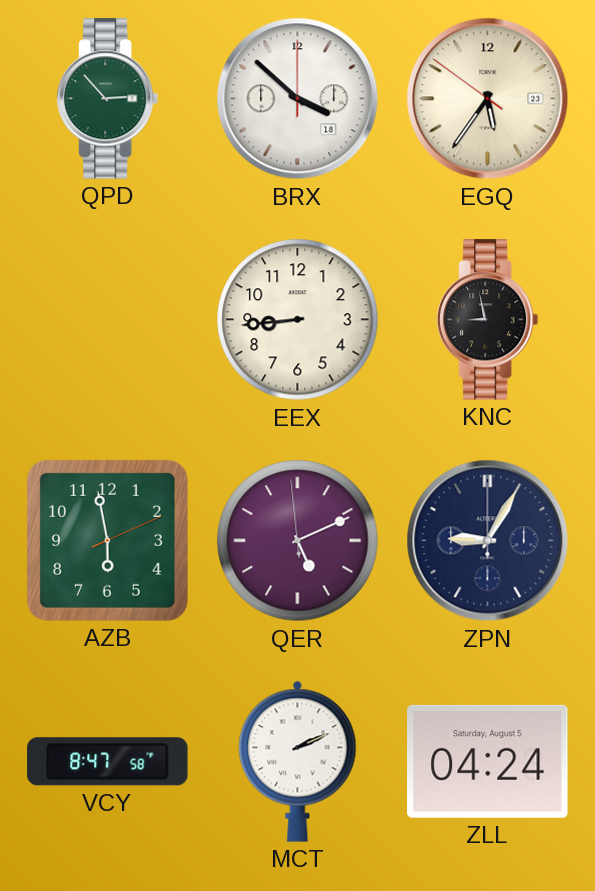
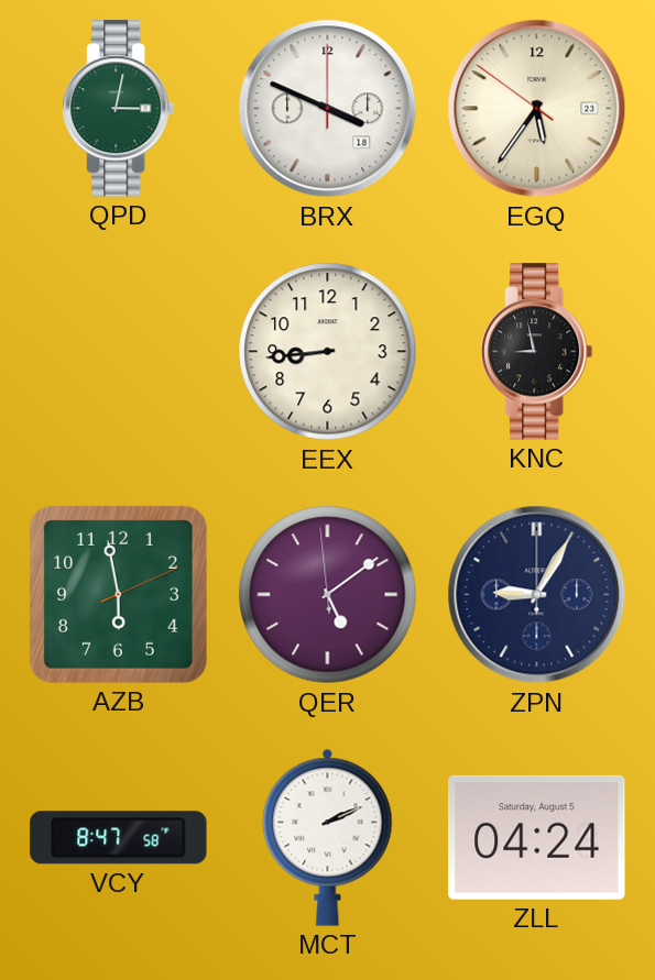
QPD: 2:53 -> 3:02
BRX: 3:52 -> 3:49
QER: 5:10 -> 5:08
